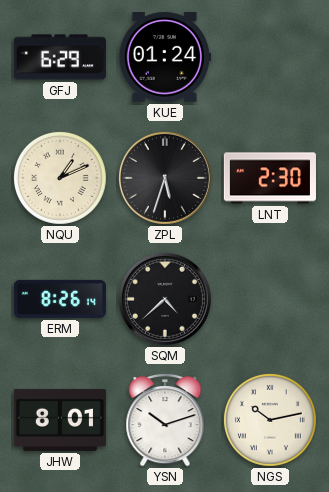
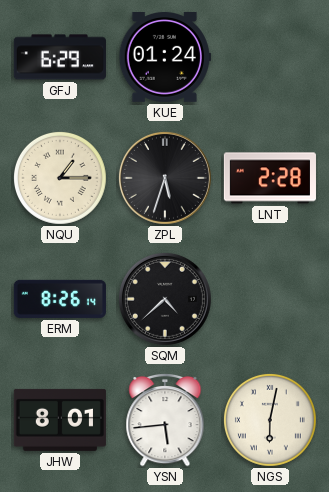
NQU: 1:11 -> 1:15
LNT: 2:30 -> 2:28
YSN: 10:12 -> 5:44
NGS: 10:13 -> 6:02
